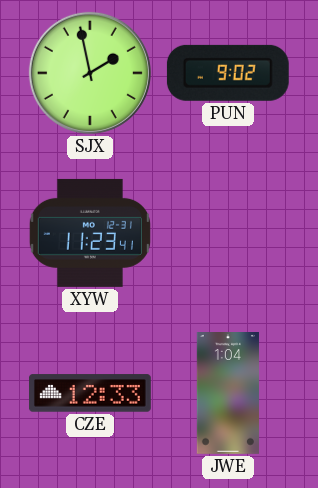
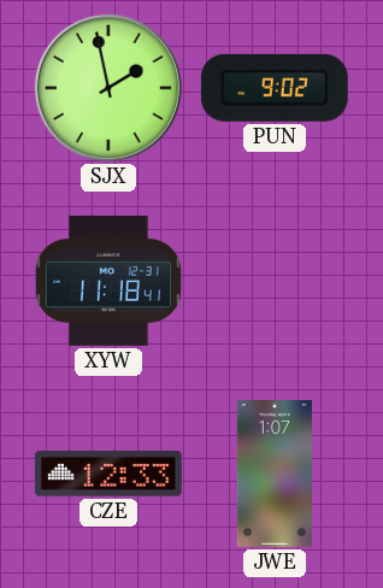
XYW: 11:23 -> 11:18
JWE: 1:04 -> 1:07
